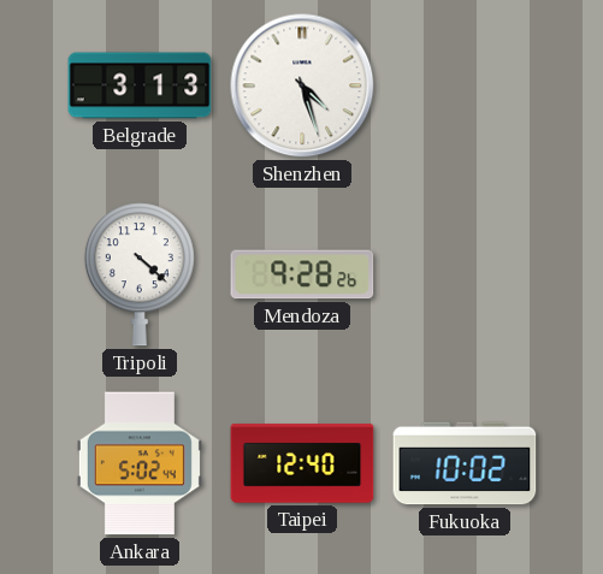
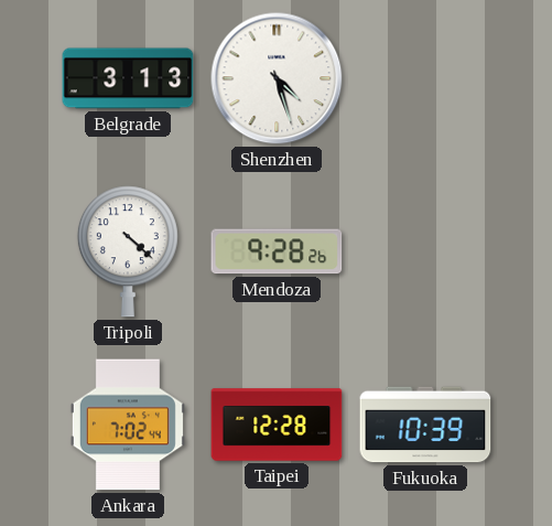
Ankara: 5:02 -> 7:02
Taipei: 12:40 -> 12:28
Fukuoka: 10:02 -> 10:39
